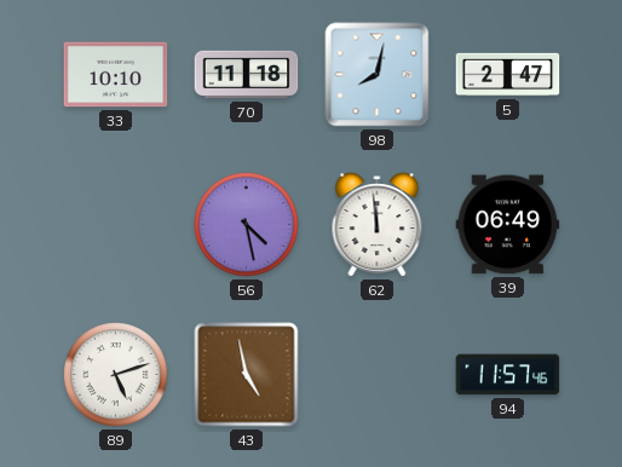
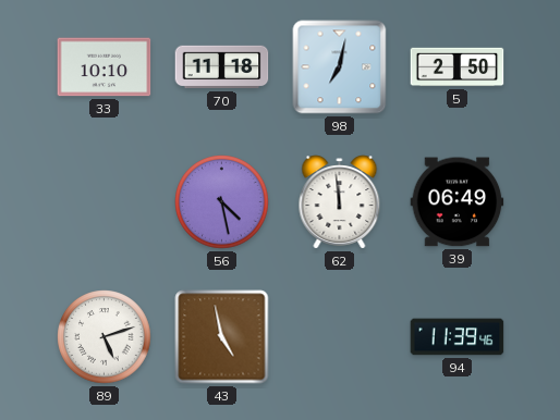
98: 8:02 -> 7:02
5: 2:47 -> 2:50
94: 11:57 -> 11:39
